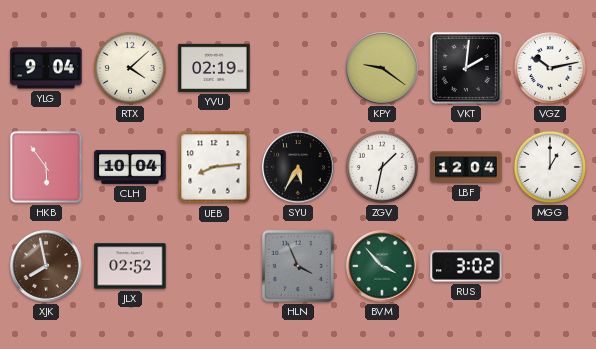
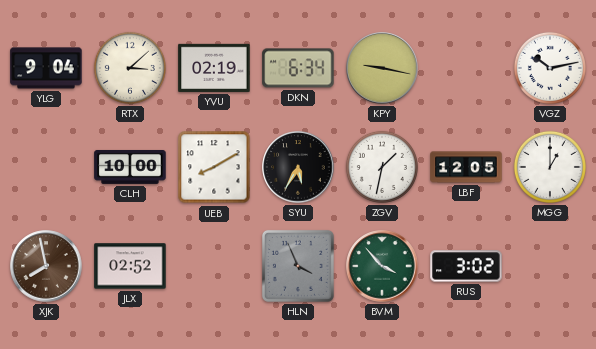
RTX: 4:08 -> 3:08
DKN: none -> 6:34
KPY: 9:21 -> 9:17
VKT: 2:01 -> none
HKB: 5:54 -> none
CLH: 10:04 -> 10:00
UEB: 8:14 -> 8:10
LBF: 12:04 -> 12:05
